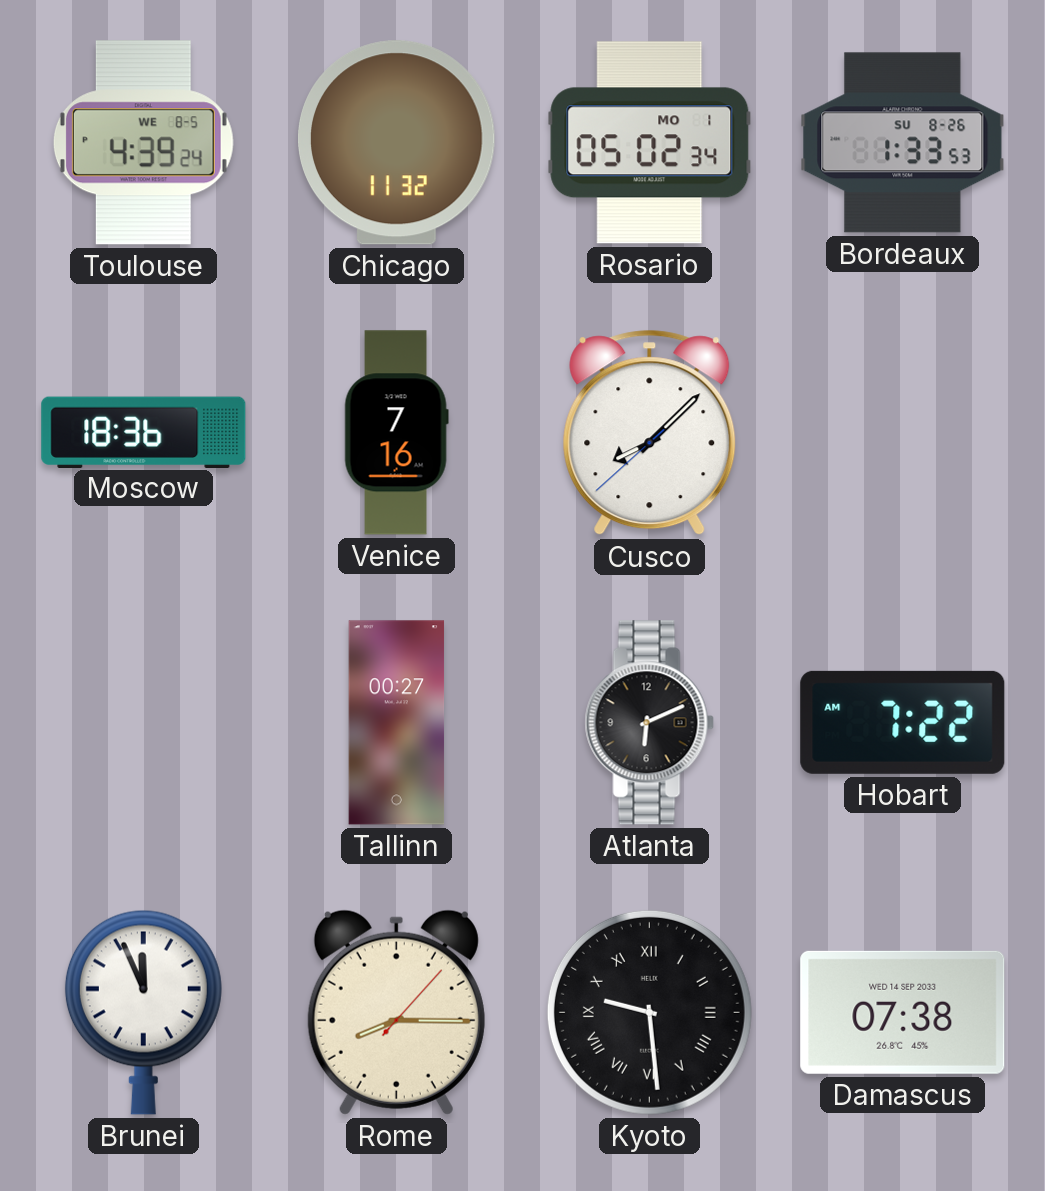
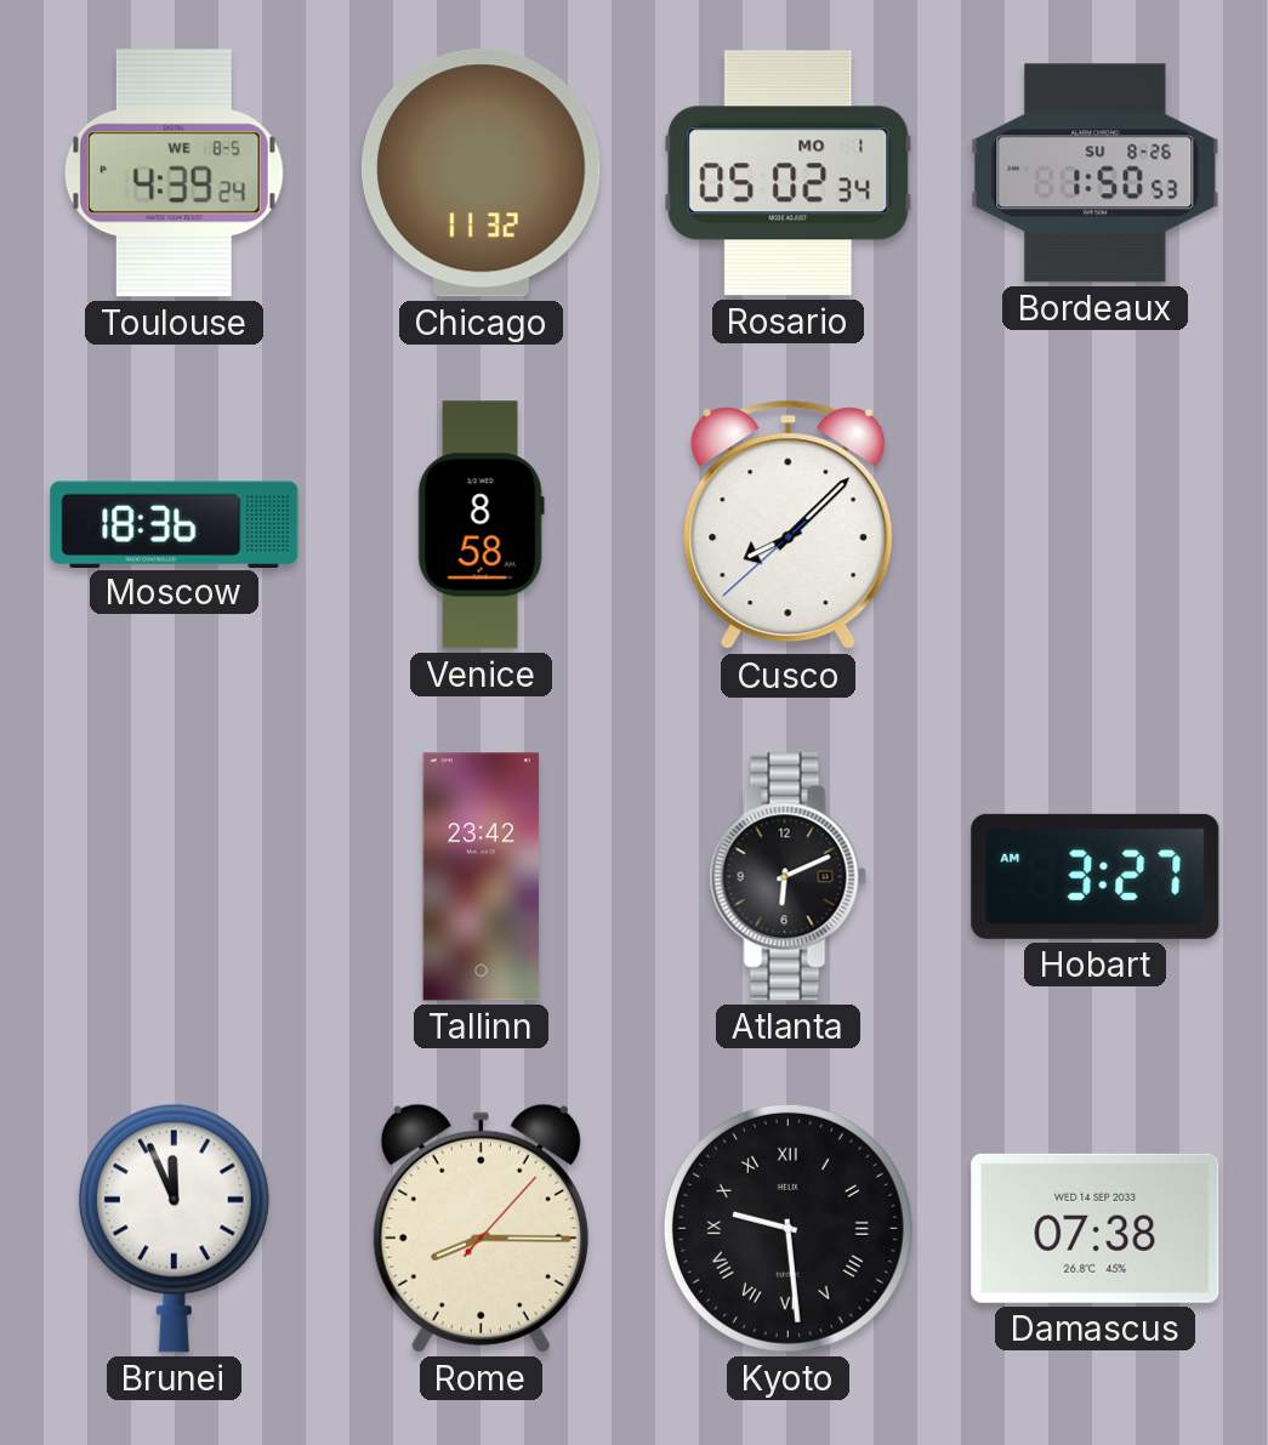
Bordeaux: 1:33 -> 1:50
Venice: 7:16 -> 8:58
Tallinn: 00:27 -> 23:42
Hobart: 7:22 -> 3:27
